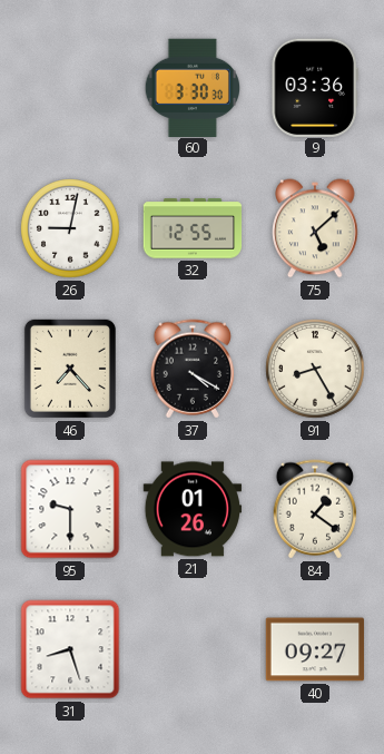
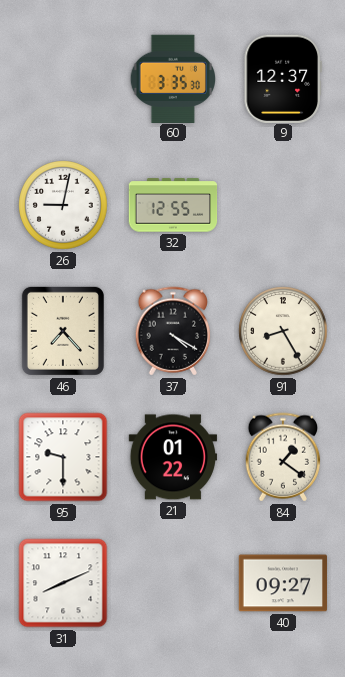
60: 3:30 -> 3:35
9: 03:36 -> 12:37
75: 5:08 -> none
21: 01:26 -> 01:22
31: 8:27 -> 8:11
